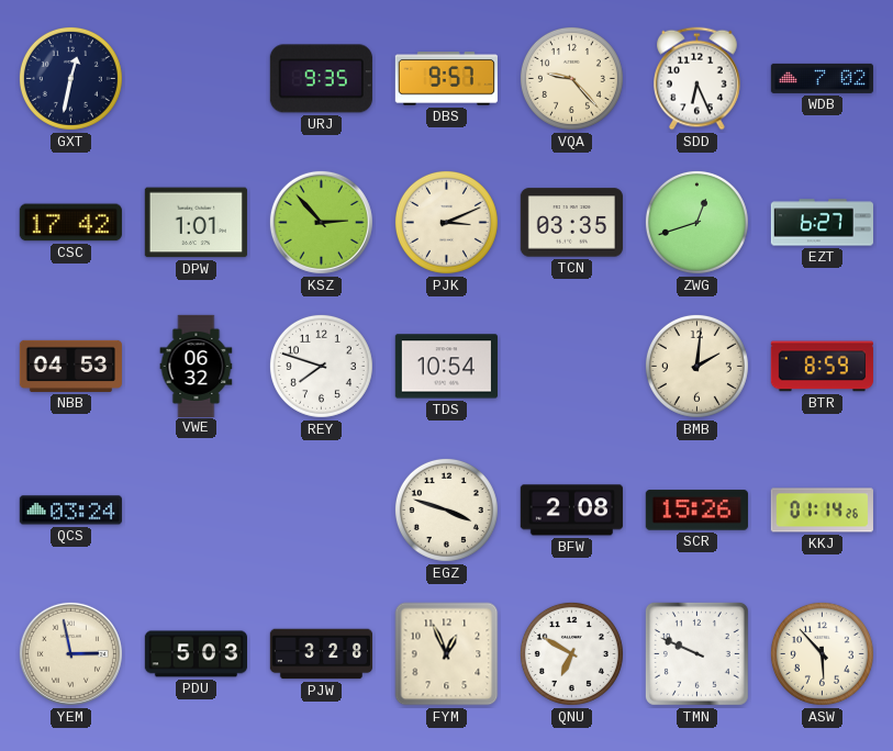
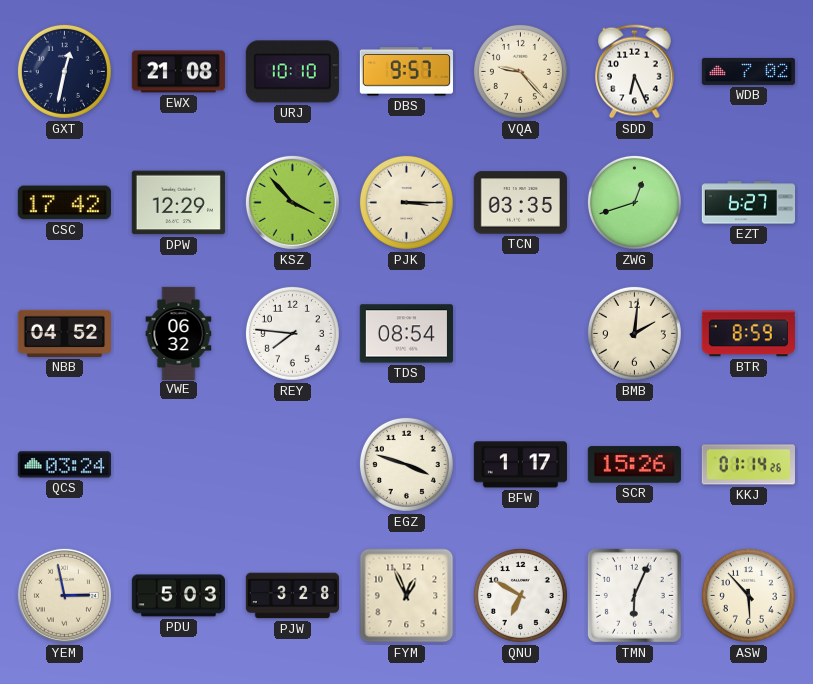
EWX: none -> 21:08
URJ: 9:35 -> 10:10
DPW: 1:01 -> 12:29
KSZ: 2:53 -> 3:53
PJK: 3:11 -> 3:15
NBB: 04:53 -> 04:52
REY: 7:48 -> 7:46
TDS: 10:54 -> 08:54
BFW: 2:08 -> 1:17
TMN: 9:49 -> 6:04
